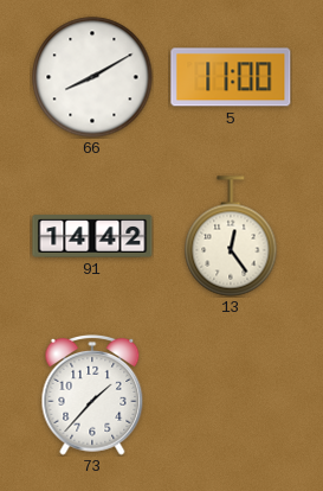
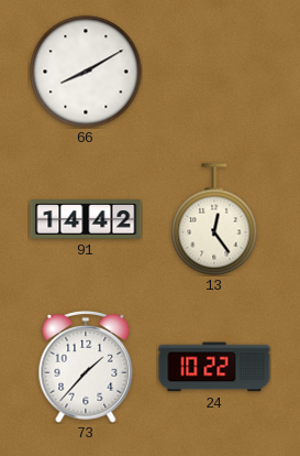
5: 11:00 -> none
24: none -> 10:22
